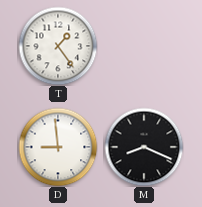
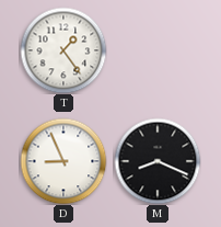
D: 8:59 -> 8:56
